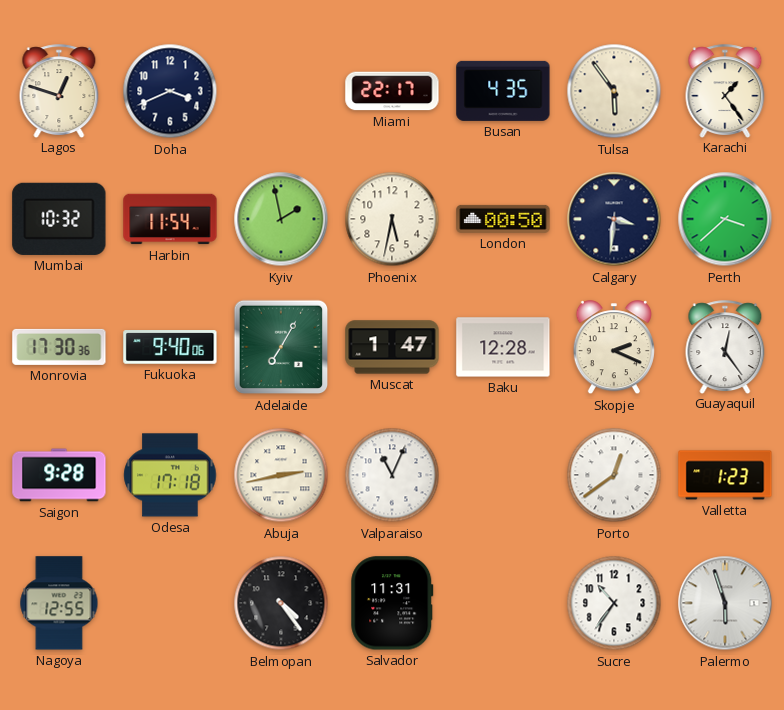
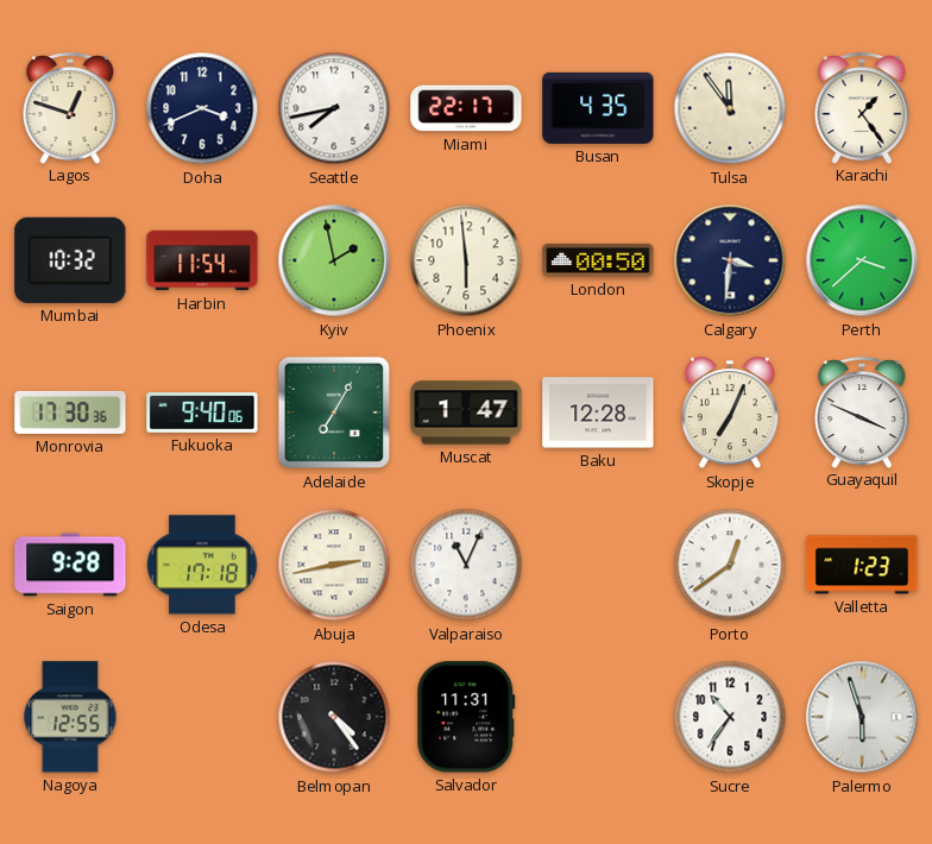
Seattle: none -> 7:43
Tulsa: 5:54 -> 11:54
Phoenix: 5:32 -> 5:59
Skopje: 2:19 -> 7:04
Guayaquil: 12:24 -> 3:49
